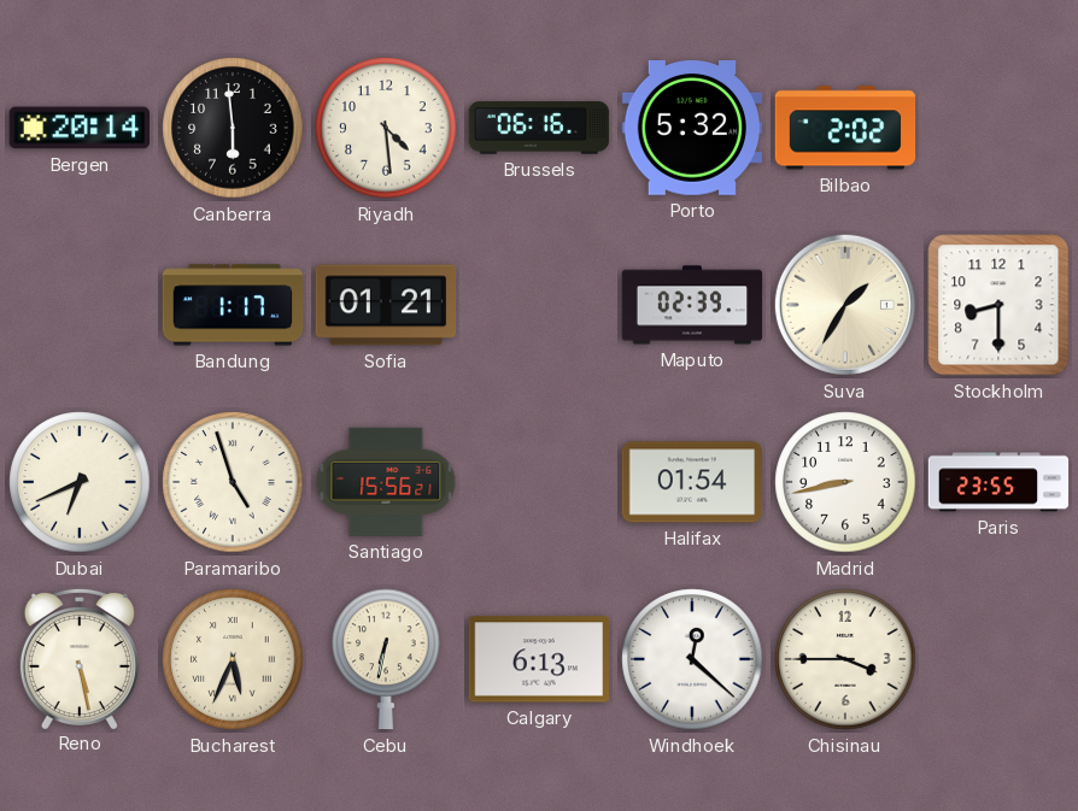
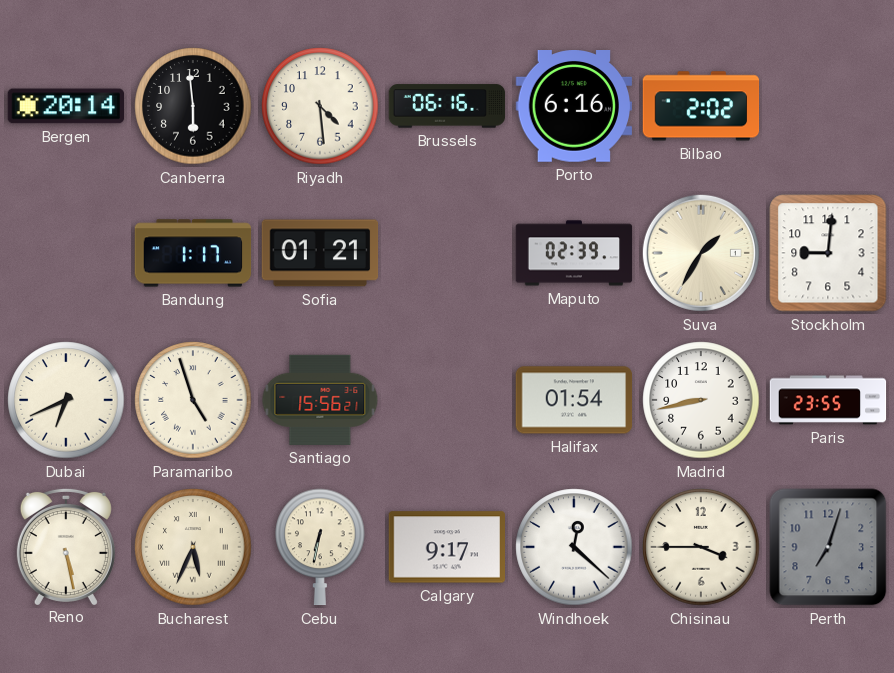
Porto: 5:32 -> 6:16
Stockholm: 8:30 -> 9:01
Calgary: 6:13 -> 9:17
Perth: none -> 7:03
